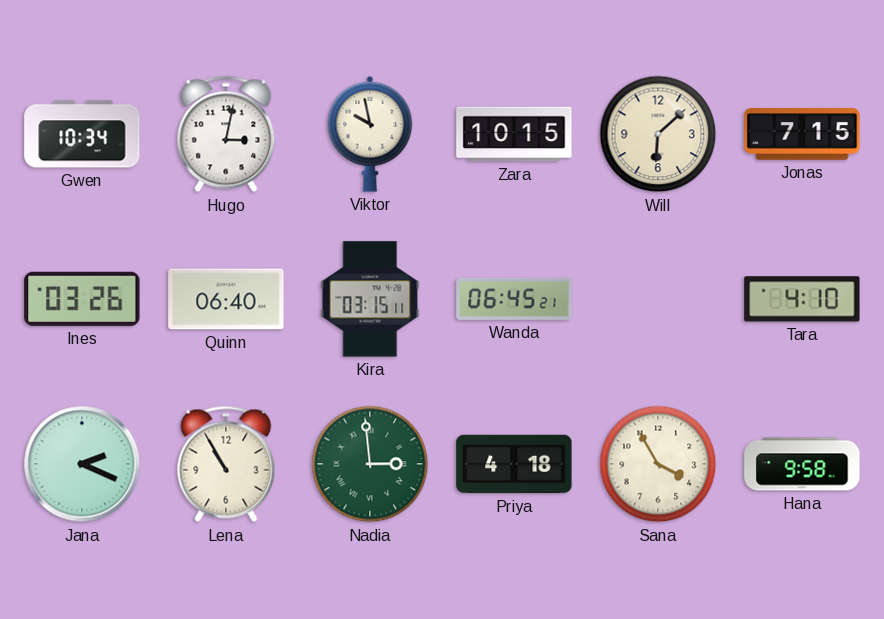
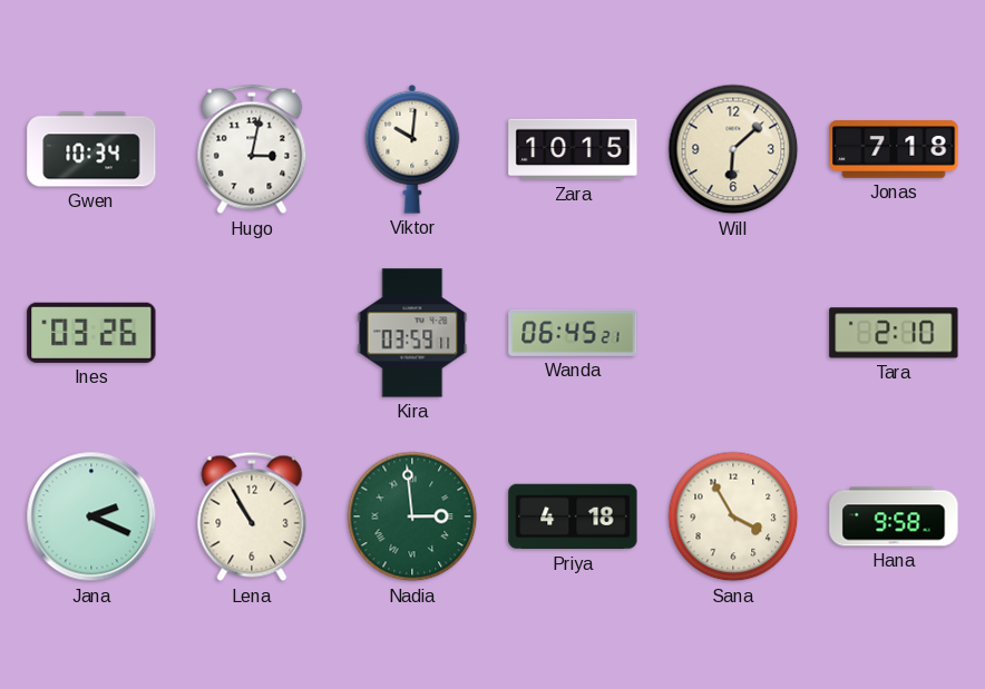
Viktor: 9:58 -> 10:01
Jonas: 7:15 -> 7:18
Quinn: 06:40 -> none
Kira: 03:15 -> 03:59
Tara: 4:10 -> 2:10
